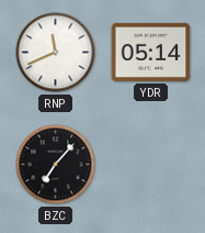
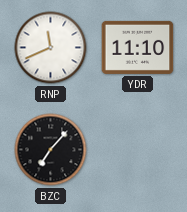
YDR: 05:14 -> 11:10
